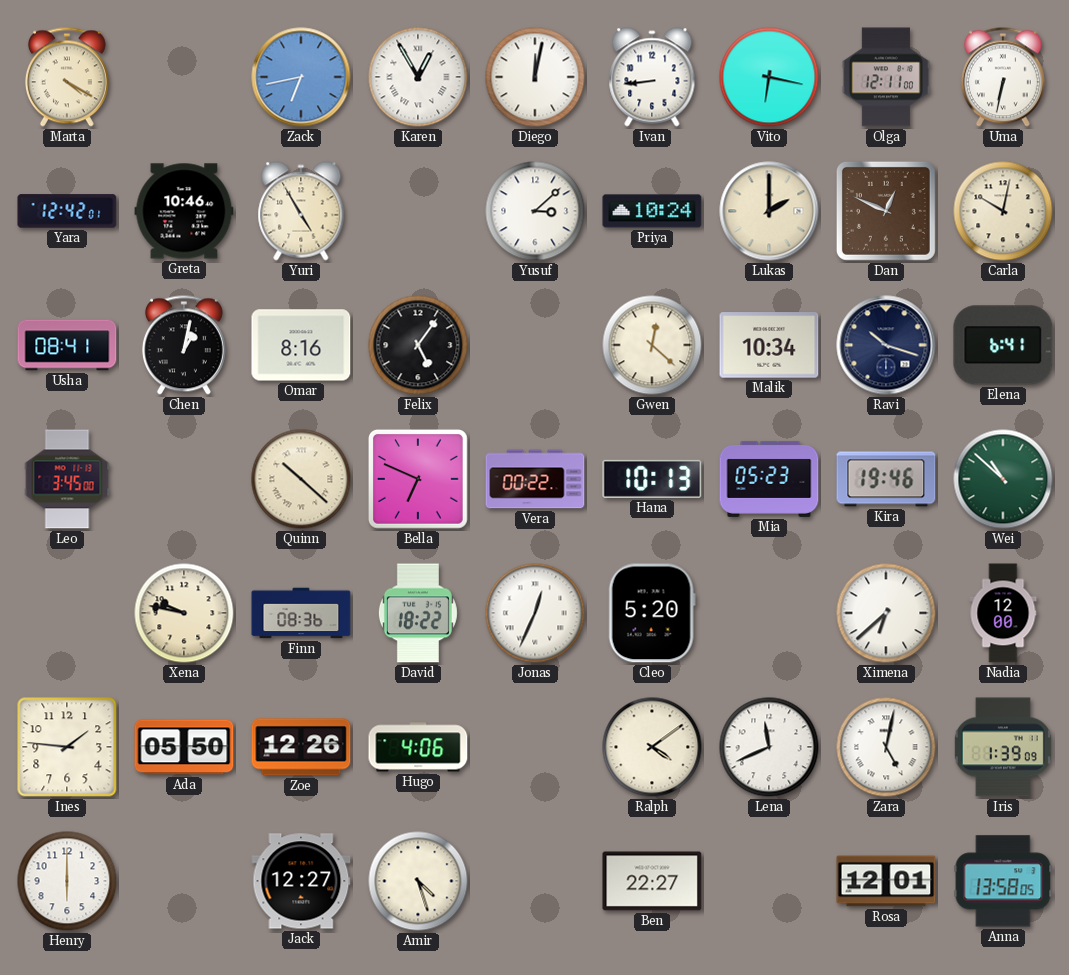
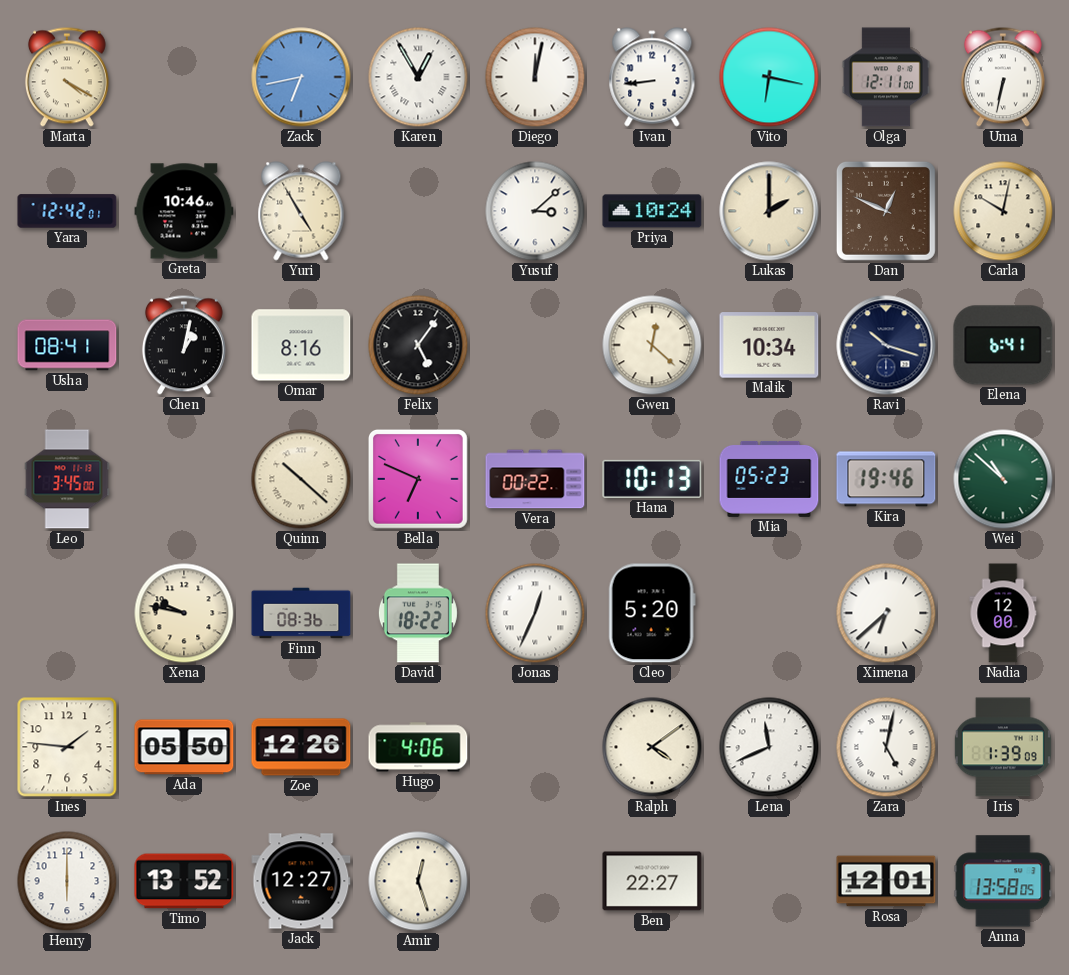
Timo: none -> 13:52
Amir: 4:27 -> 12:27
